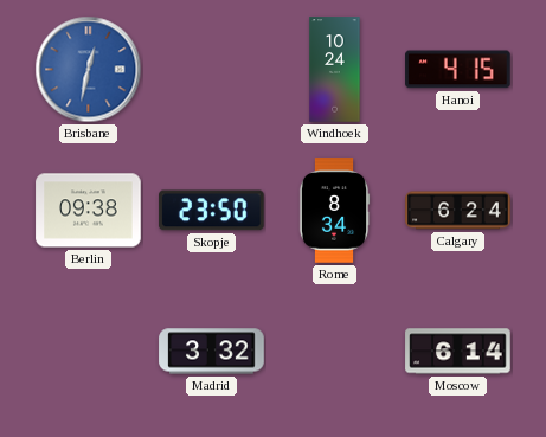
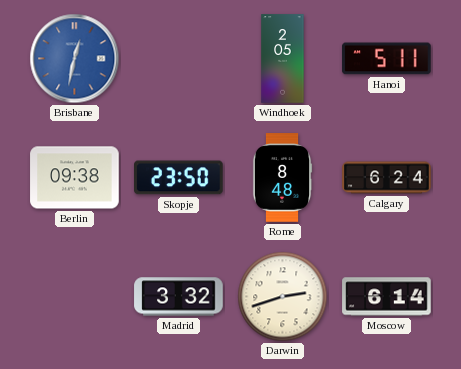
Windhoek: 10:24 -> 2:05
Hanoi: 4:15 -> 5:11
Rome: 8:34 -> 8:48
Darwin: none -> 2:42
